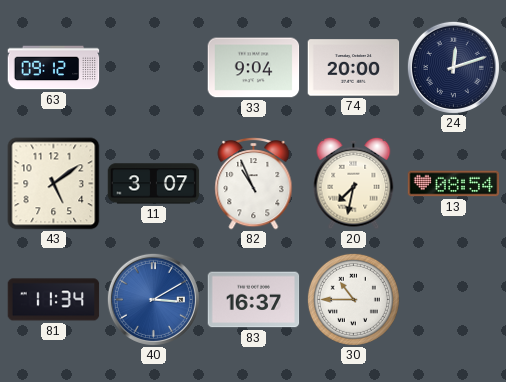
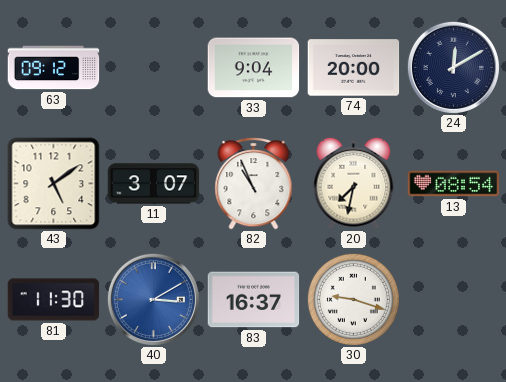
24: 12:12 -> 12:10
81: 11:34 -> 11:30
30: 10:45 -> 9:18
